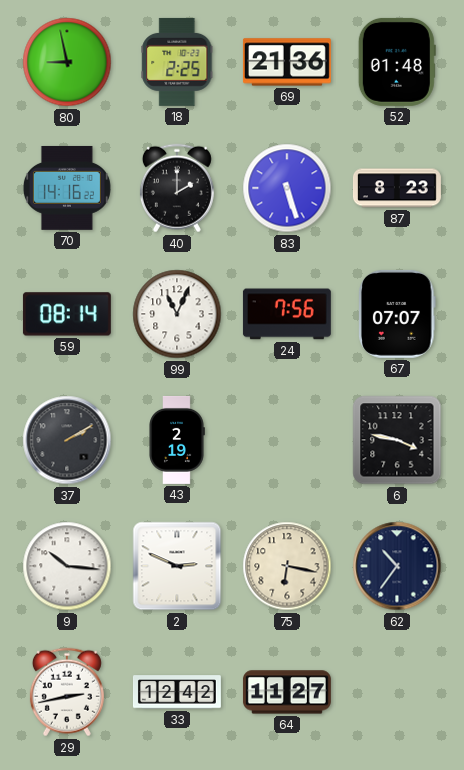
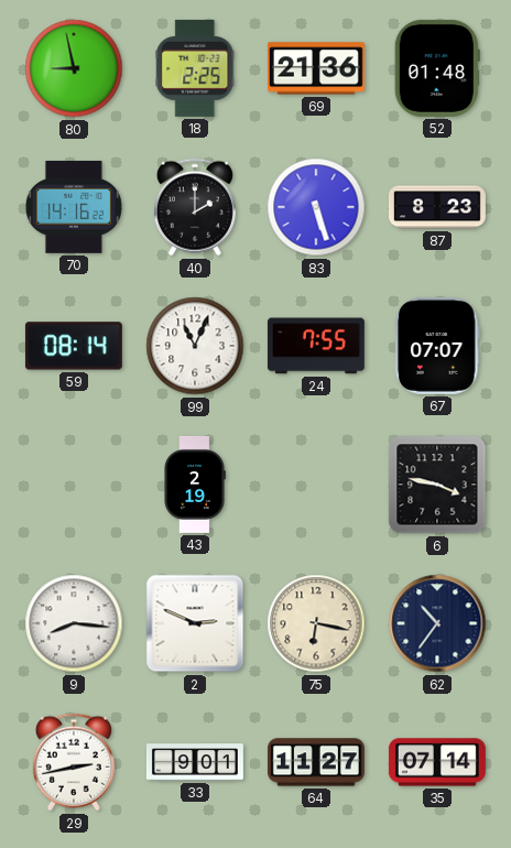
24: 7:56 -> 7:55
37: 2:10 -> none
9: 10:16 -> 8:16
33: 12:42 -> 9:01
35: none -> 07:14
